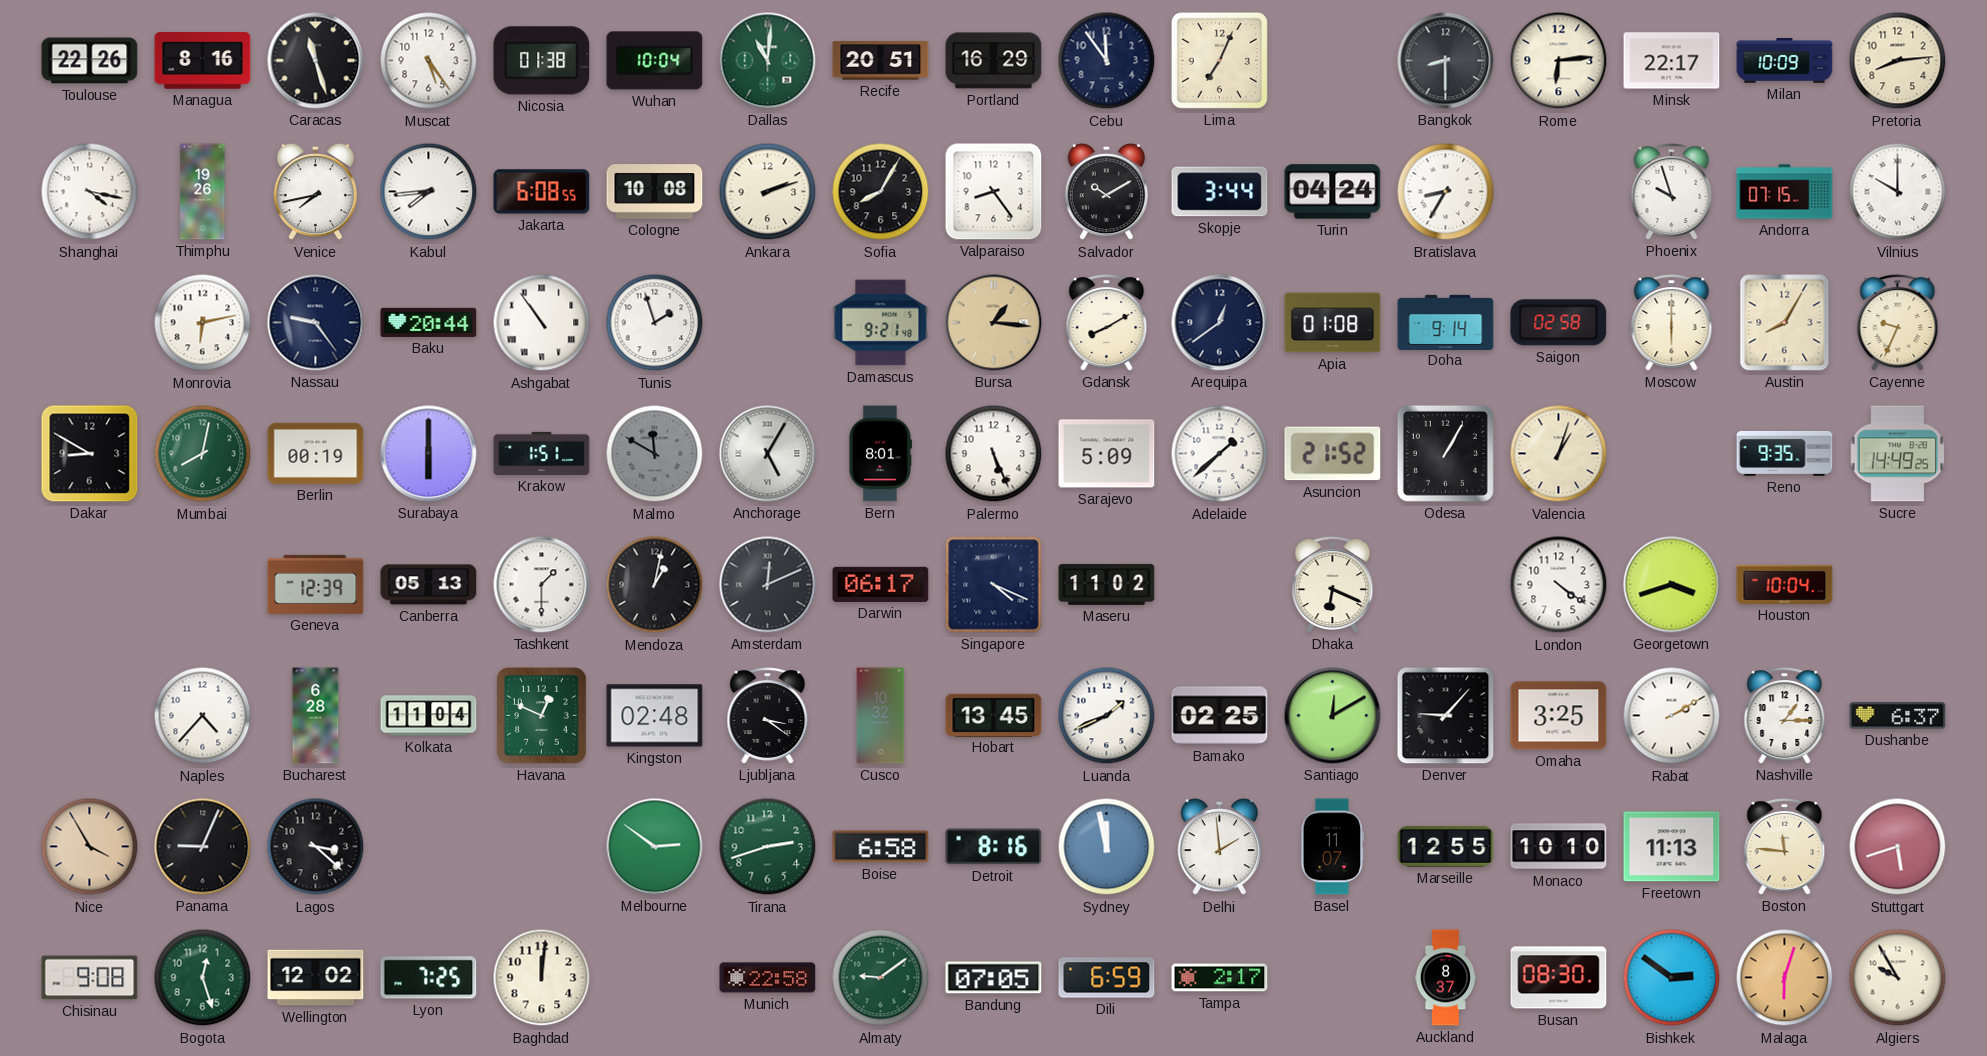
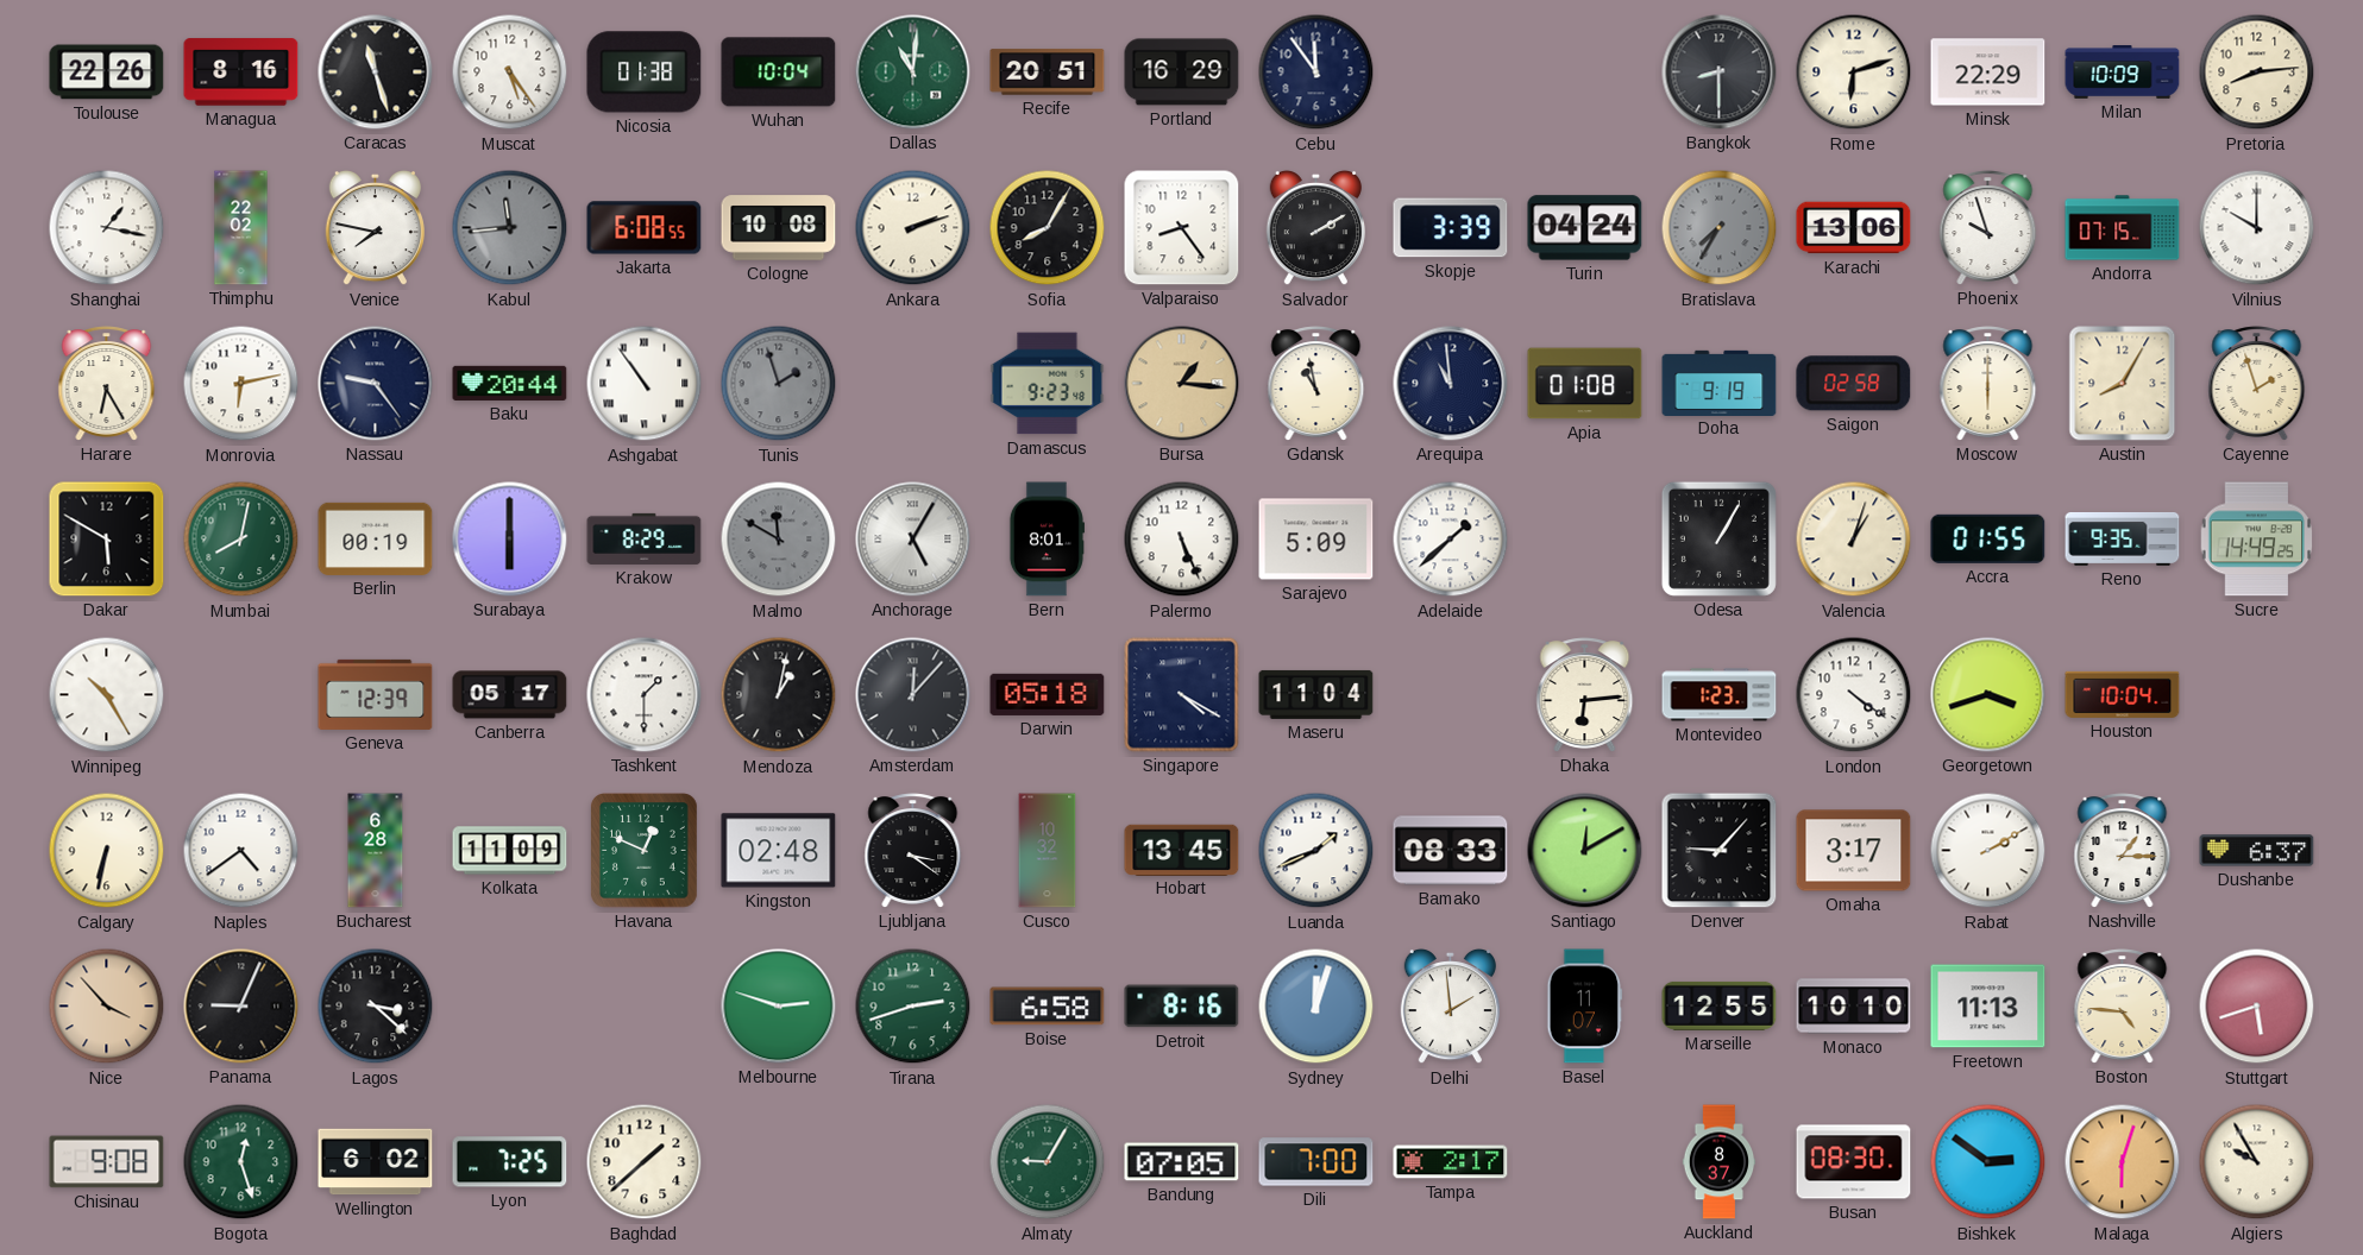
Lima: 7:04 -> none
Rome: 6:14 -> 6:12
Minsk: 22:17 -> 22:29
Shanghai: 4:17 -> 1:17
Thimphu: 19:26 -> 22:02
Venice: 7:43 -> 7:47
Kabul: 7:44 -> 11:44
Kabul dial: white -> grey
Salvador: 10:10 -> 2:10
Skopje: 3:44 -> 3:39
Bratislava: 8:35 -> 7:35
Bratislava dial: white -> grey
Karachi: none -> 13:06
Harare: none -> 6:25
Tunis dial: white -> grey
Damascus: 9:21 -> 9:23
Gdansk: 8:10 -> 10:58
Arequipa: 12:39 -> 10:59
Doha: 9:14 -> 9:19
Cayenne: 9:34 -> 1:57
Dakar: 8:50 -> 5:50
Krakow: 1:51 -> 8:29
Asuncion: 21:52 -> none
Accra: none -> 01:55
Winnipeg: none -> 10:25
Canberra: 05:13 -> 05:17
Amsterdam: 12:11 -> 12:07
Darwin: 06:17 -> 05:18
Singapore: 4:19 -> 4:20
Maseru: 11:02 -> 11:04
Dhaka: 6:19 -> 6:14
Montevideo: none -> 1:23
Calgary: none -> 6:32
Naples: 4:37 -> 4:39
Kolkata: 11:04 -> 11:09
Bamako: 02:25 -> 08:33
Omaha: 3:25 -> 3:17
Nice: 3:55 -> 3:53
Melbourne: 2:51 -> 2:48
Sydney: 11:58 -> 12:03
Boston: 11:46 -> 4:46
Wellington: 12:02 -> 6:02
Baghdad: 12:01 -> 1:38
Munich: 22:58 -> none
Almaty: 9:09 -> 9:05
Dili: 6:59 -> 7:00
